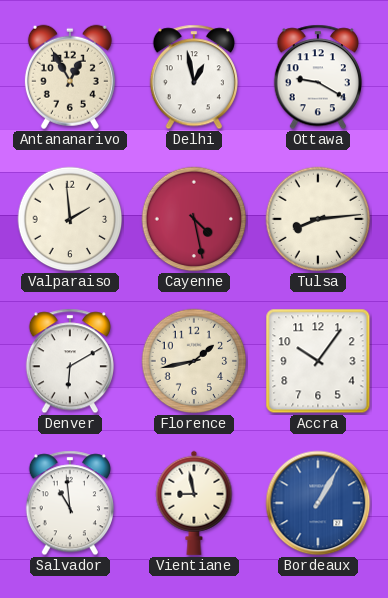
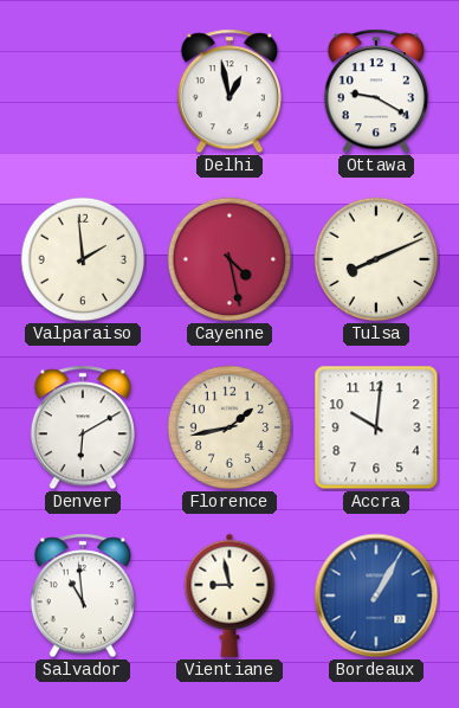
Antananarivo: 12:55 -> none
Tulsa: 8:14 -> 8:11
Accra: 10:06 -> 10:01
